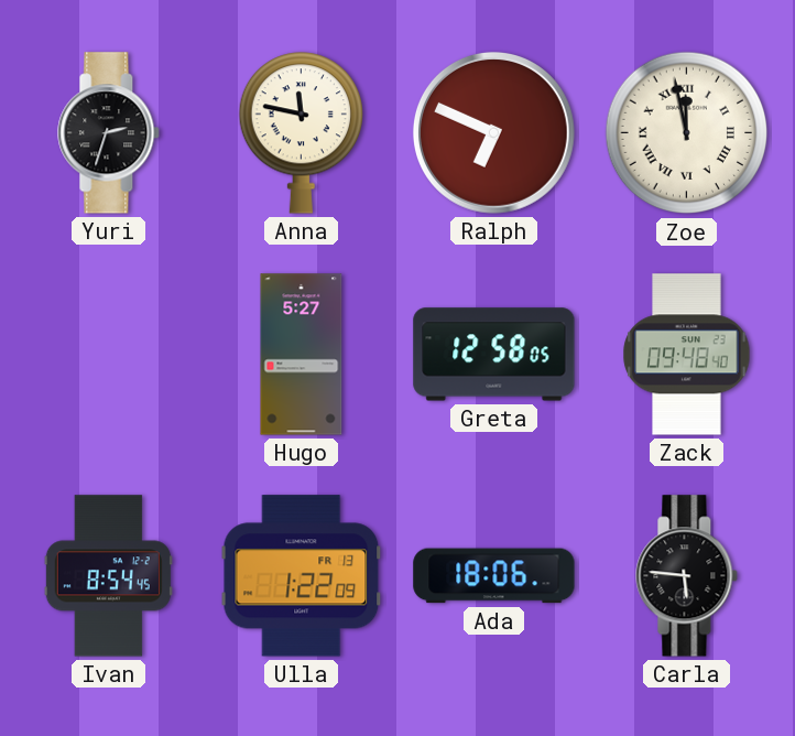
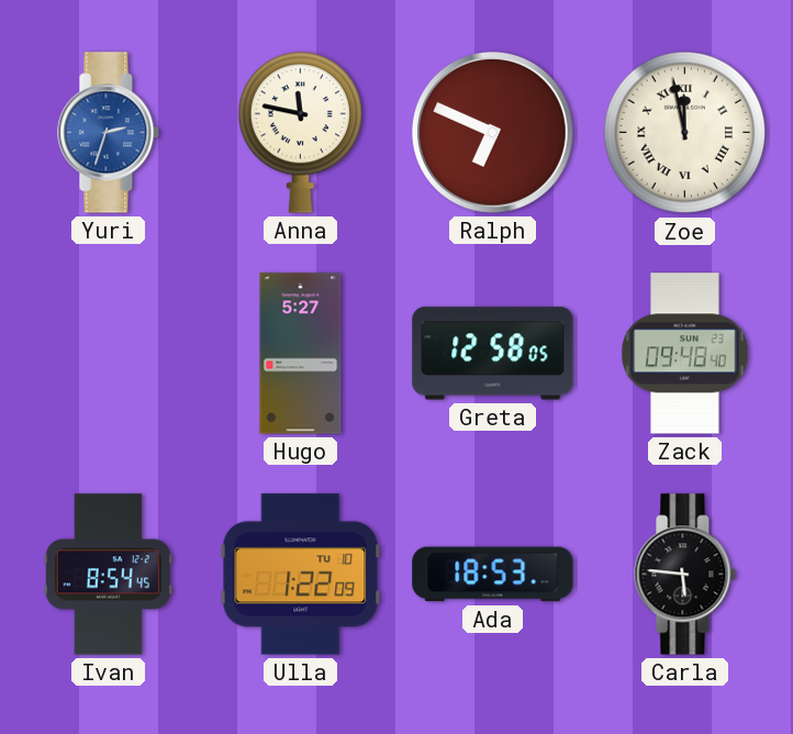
Yuri dial: black -> blue
Ulla date: FR 13 -> TU 10
Ada: 18:06 -> 18:53
